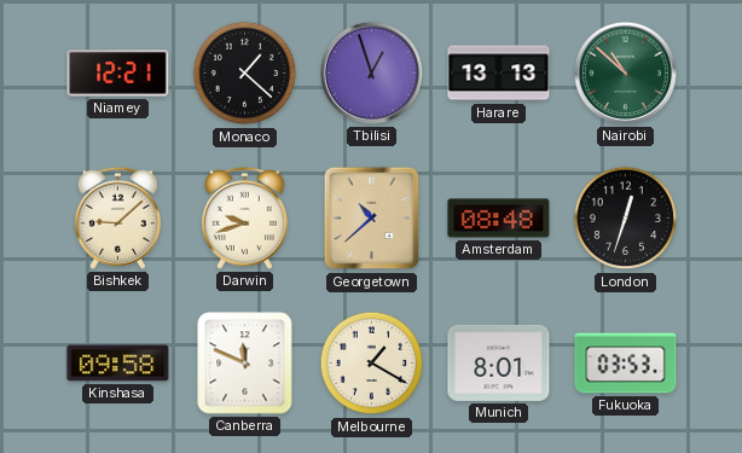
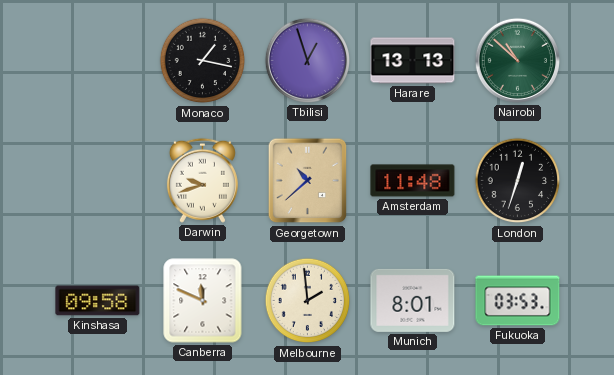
Niamey: 12:21 -> none
Monaco: 1:22 -> 1:17
Bishkek: 9:08 -> none
Amsterdam: 08:48 -> 11:48
Melbourne: 1:20 -> 1:59
